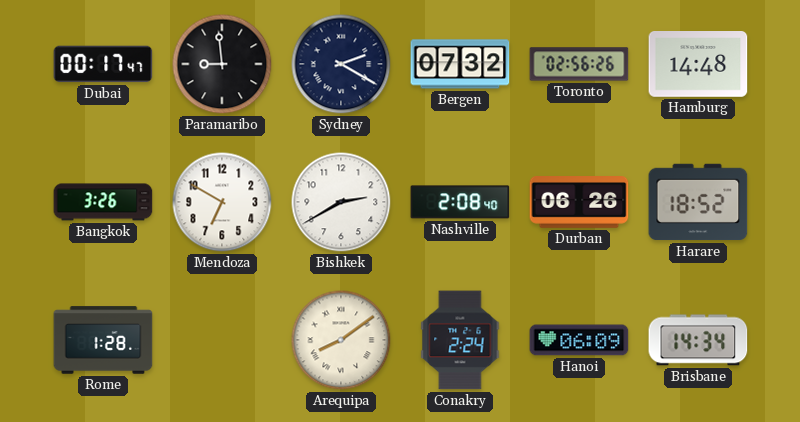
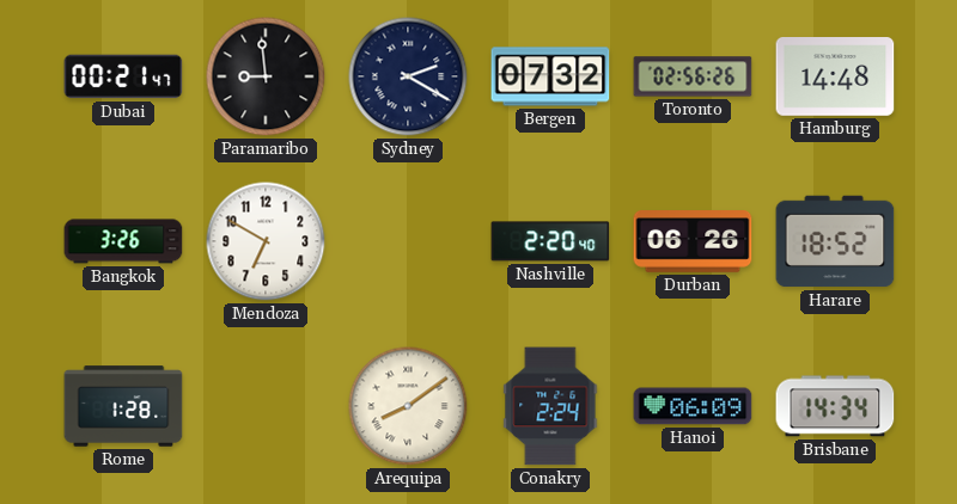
Dubai: 00:17 -> 00:21
Bishkek: 2:40 -> none
Nashville: 2:08 -> 2:20
